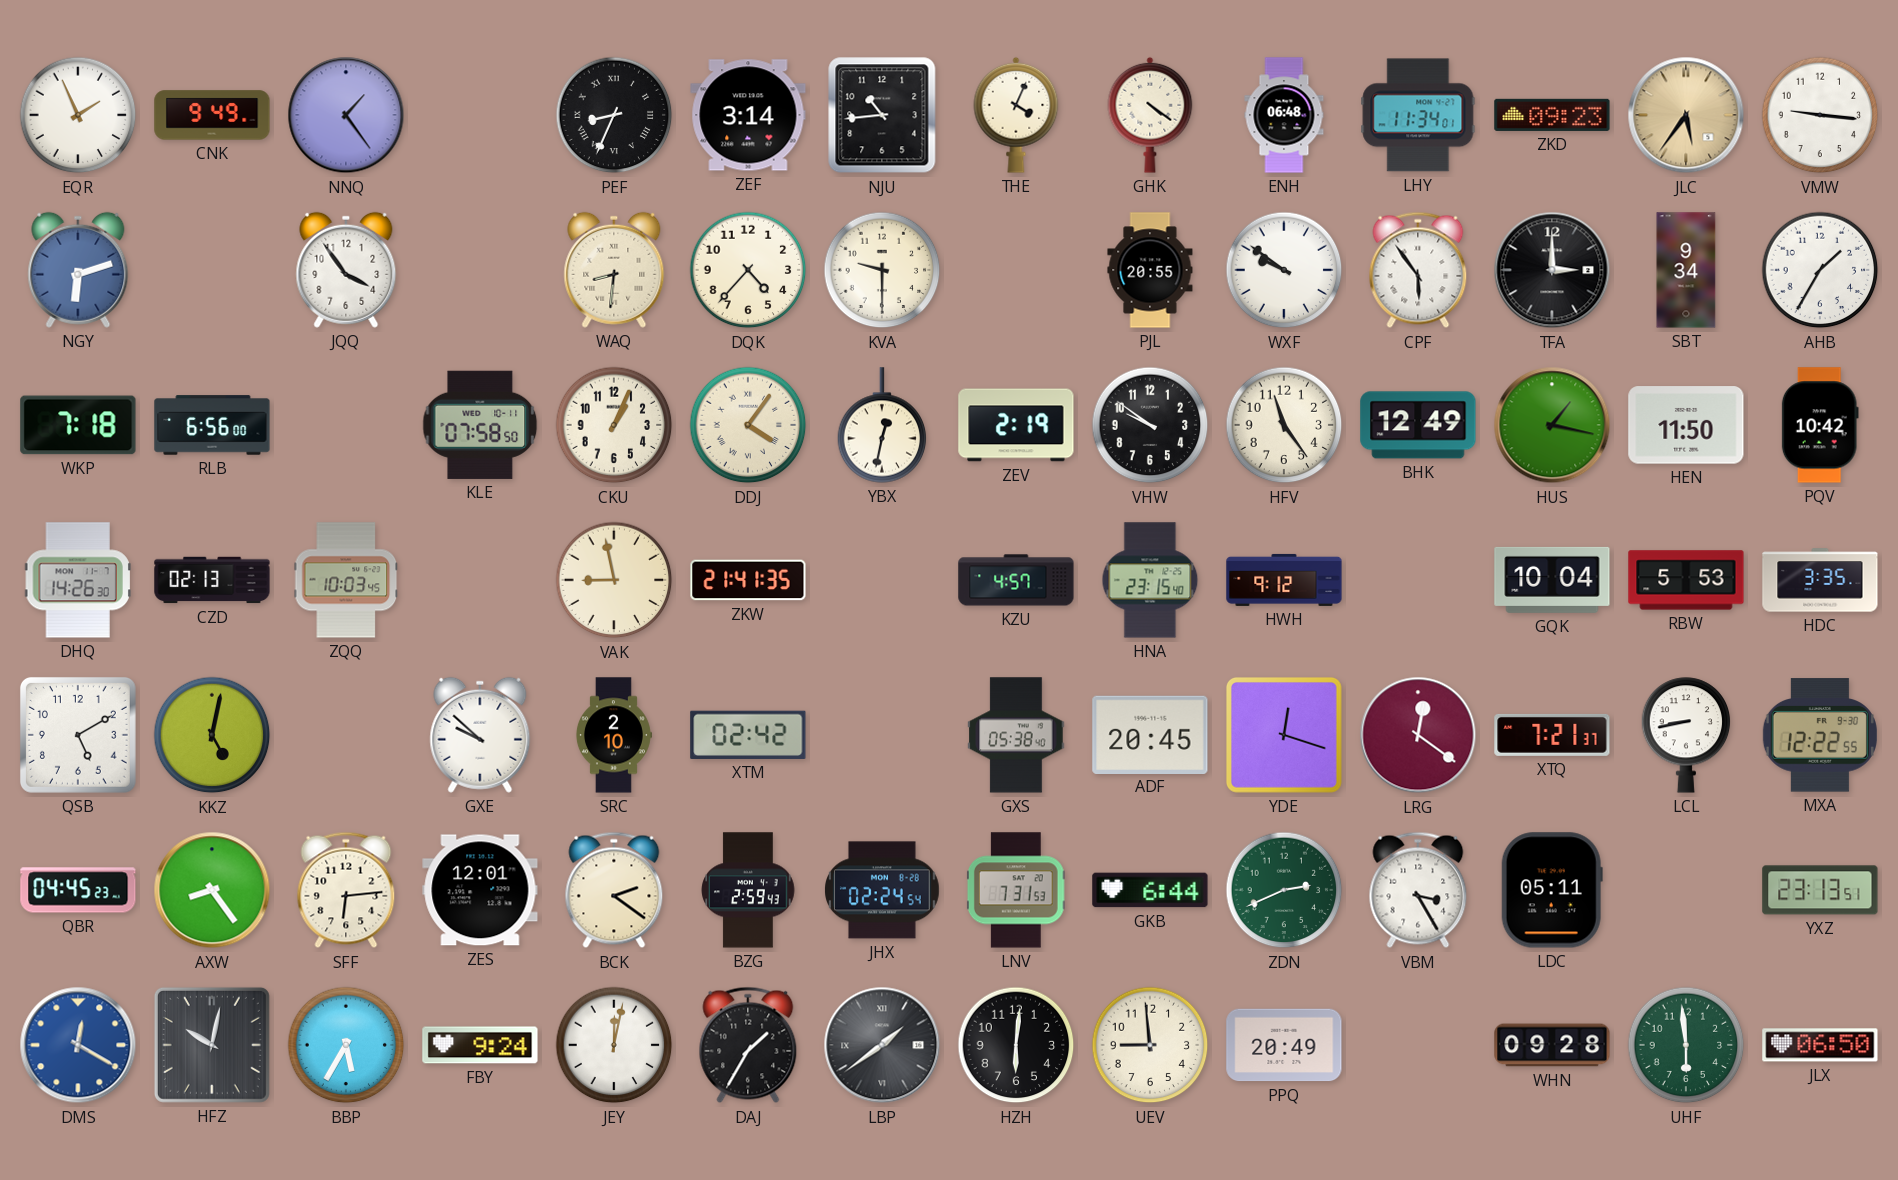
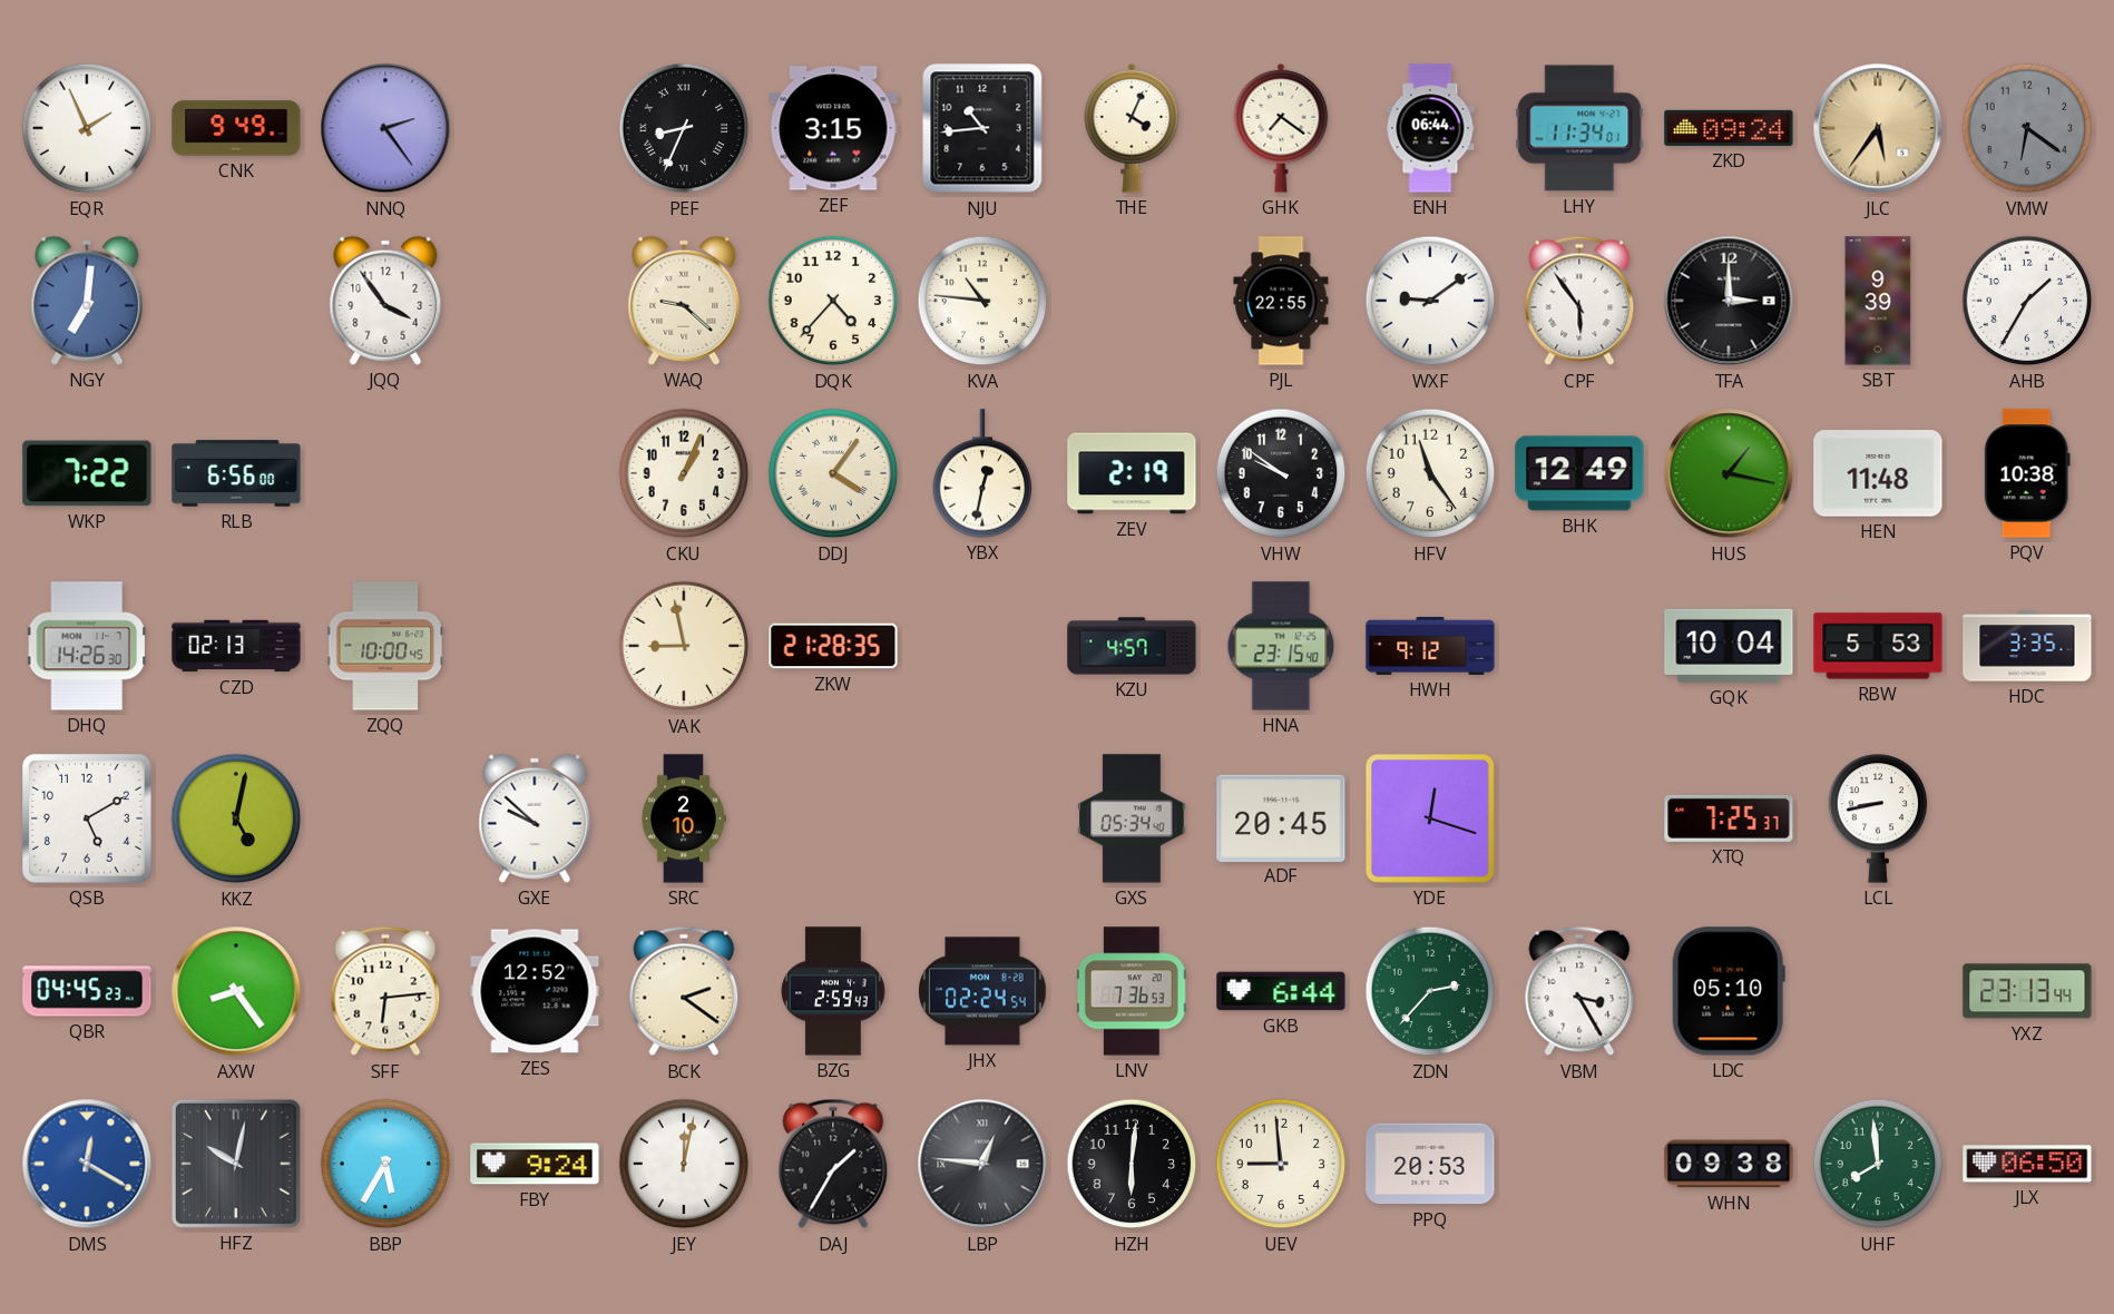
NNQ: 1:24 -> 2:24
ZEF: 3:14 -> 3:15
GHK: 4:21 -> 7:21
ENH: 06:48 -> 06:44
ZKD: 09:23 -> 09:24
VMW: 9:16 -> 6:21
VMW dial: white -> grey
NGY: 6:12 -> 7:01
WAQ: 8:31 -> 9:22
KVA: 9:30 -> 10:46
PJL: 20:55 -> 22:55
WXF: 9:51 -> 9:09
SBT: 9:34 -> 9:39
WKP: 7:18 -> 7:22
KLE: 07:58 -> none
HEN: 11:50 -> 11:48
PQV: 10:42 -> 10:38
ZQQ: 10:03 -> 10:00
ZKW: 21:41 -> 21:28
XTM: 02:42 -> none
GXS: 05:38 -> 05:34
LRG: 12:21 -> none
XTQ: 7:21 -> 7:25
MXA: 12:22 -> none
ZES: 12:01 -> 12:52
LNV: 7:31 -> 7:36
ZDN: 2:41 -> 2:37
LDC: 05:11 -> 05:10
YXZ: 23:13:51 -> 23:13:44
LBP: 1:39 -> 12:46
PPQ: 20:49 -> 20:53
WHN: 09:28 -> 09:38
UHF: 5:59 -> 7:59
